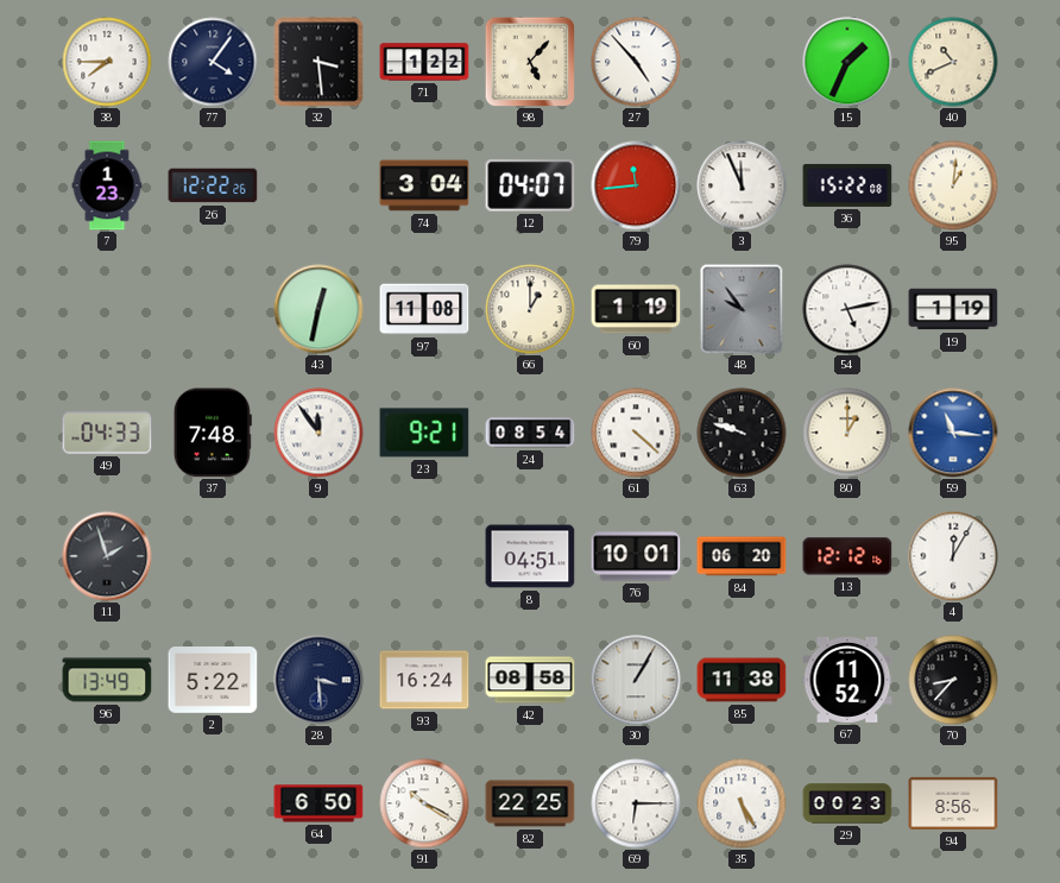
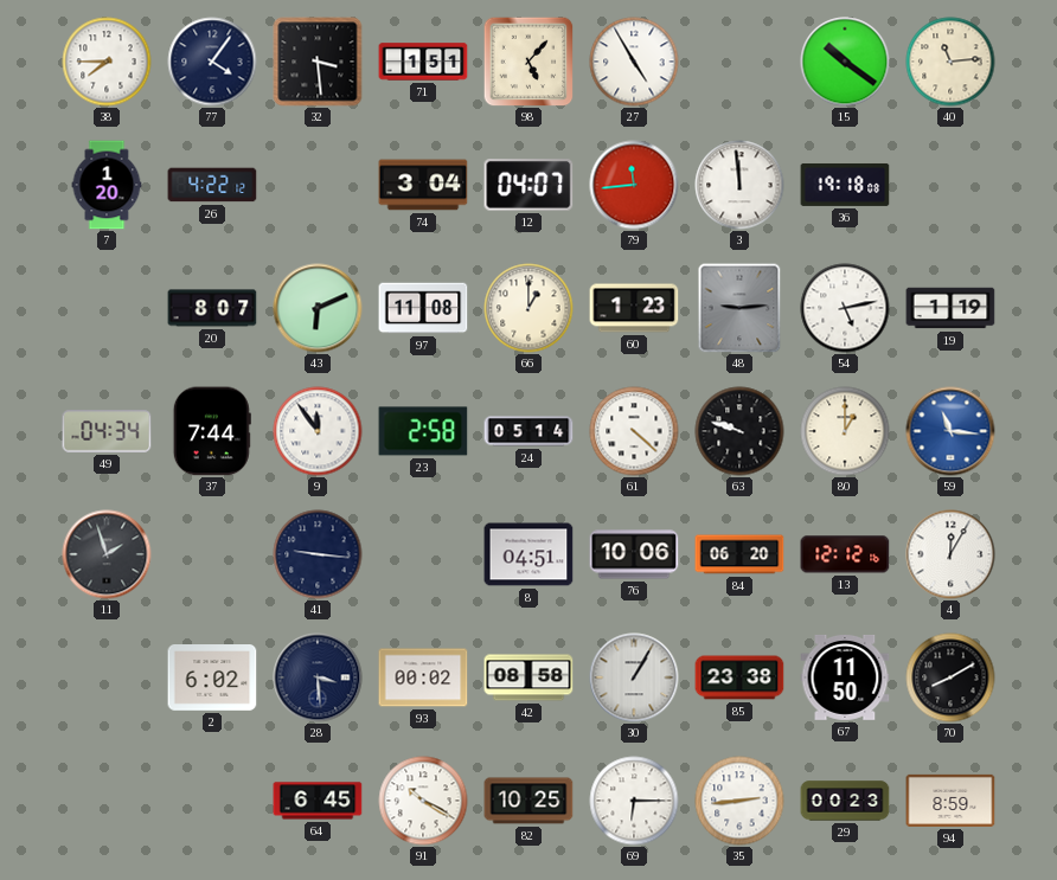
71: 1:22 -> 1:51
27: 4:53 -> 4:55
15: 1:34 -> 10:21
40: 10:41 -> 11:14
7: 1:23 -> 1:20
26: 12:22 -> 4:22
3: 11:56 -> 11:59
36: 15:22 -> 19:18
95: 1:01 -> none
20: none -> 8:07
43: 12:32 -> 6:11
60: 1:19 -> 1:23
48: 9:54 -> 9:14
49: 04:33 -> 04:34
37: 7:48 -> 7:44
23: 9:21 -> 2:58
24: 08:54 -> 05:14
41: none -> 9:16
76: 10:01 -> 10:06
96: 13:49 -> none
2: 5:22 -> 6:02
93: 16:24 -> 00:02
85: 11:38 -> 23:38
67: 11:52 -> 11:50
70: 8:37 -> 8:10
64: 6:50 -> 6:45
82: 22:25 -> 10:25
35: 5:25 -> 2:44
94: 8:56 -> 8:59
